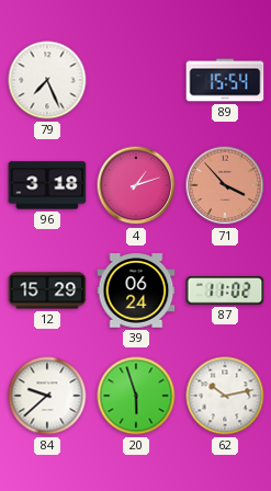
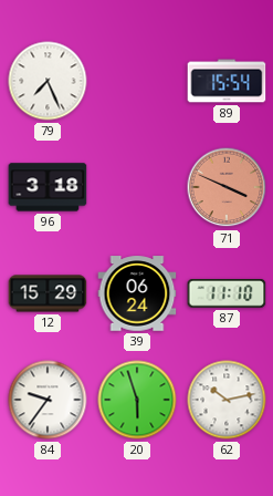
4: 1:12 -> none
71: 3:53 -> 3:49
87: 11:02 -> 11:10
84: 9:38 -> 9:36
